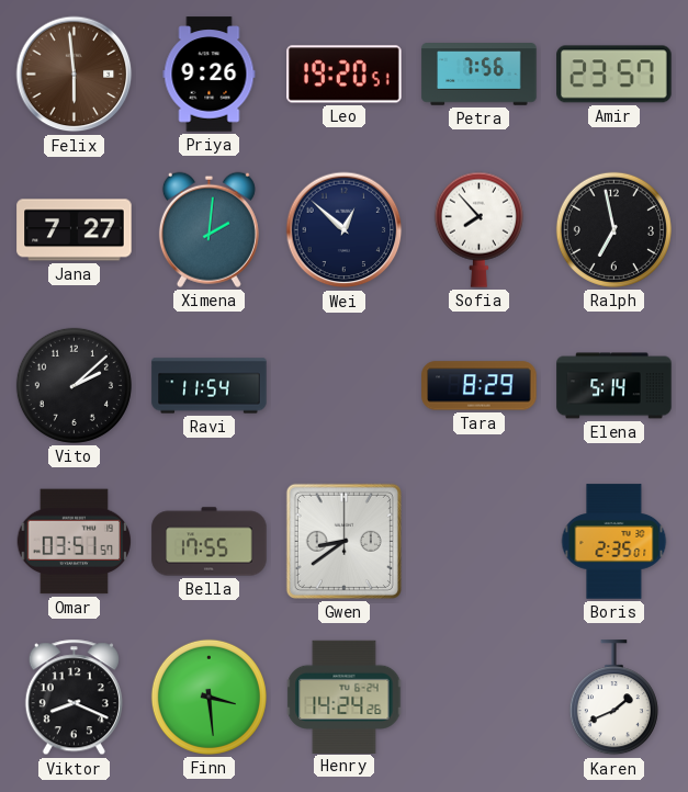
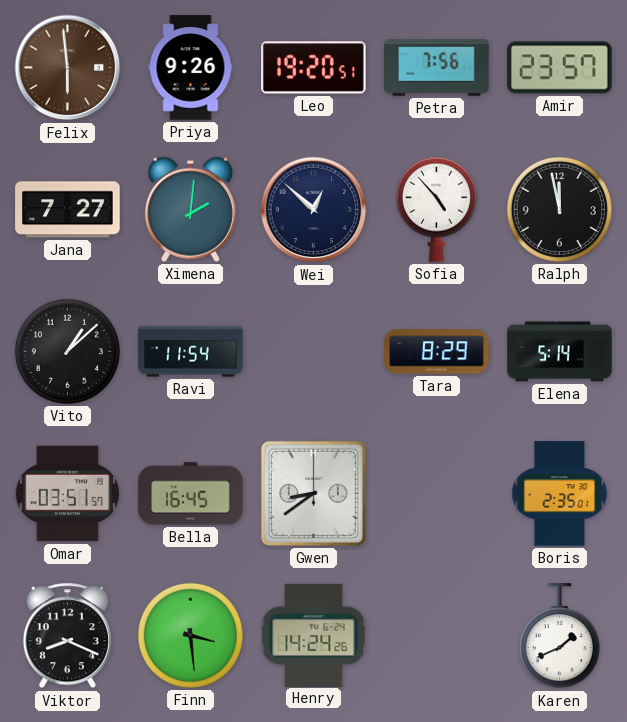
Sofia: 7:53 -> 4:53
Ralph: 6:58 -> 11:58
Vito: 2:08 -> 1:08
Bella: 17:55 -> 16:45
